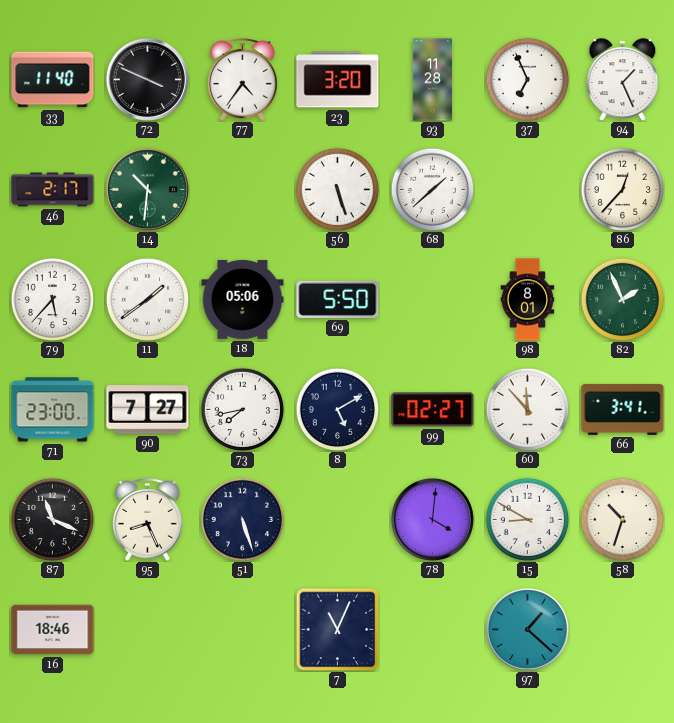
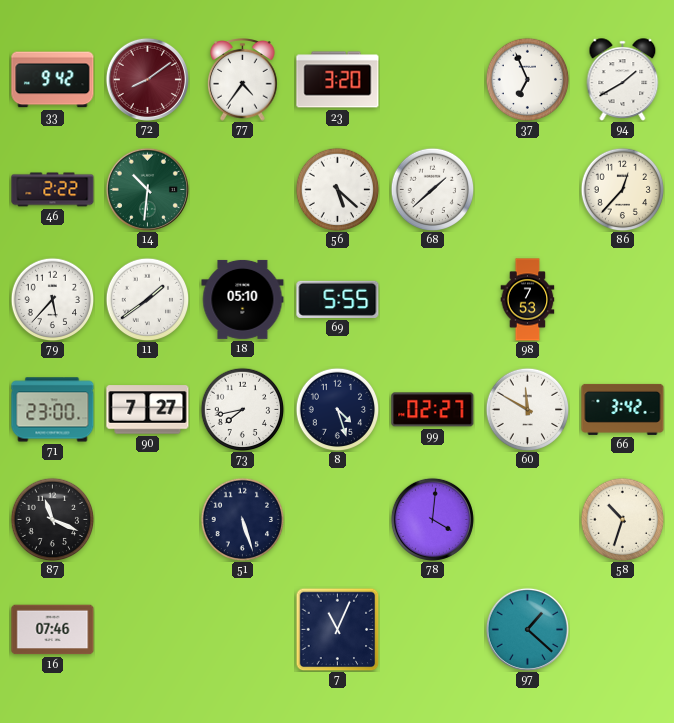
33: 11:40 -> 9:42
72: 3:49 -> 8:09
72 dial: black -> burgundy
93: 11:28 -> none
94: 1:26 -> 1:40
46: 2:17 -> 2:22
56: 5:27 -> 5:22
18: 05:06 -> 05:10
69: 5:50 -> 5:55
98: 8:01 -> 7:53
82: 1:56 -> none
8: 5:10 -> 4:27
60: 11:53 -> 11:50
66: 3:41 -> 3:42
95: 8:26 -> none
15: 8:50 -> none
16: 18:46 -> 07:46
